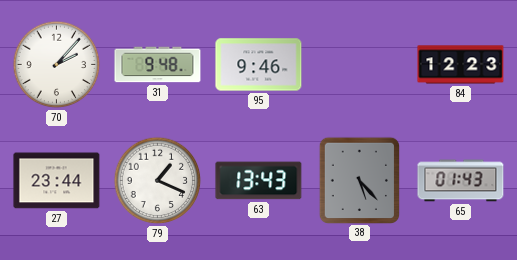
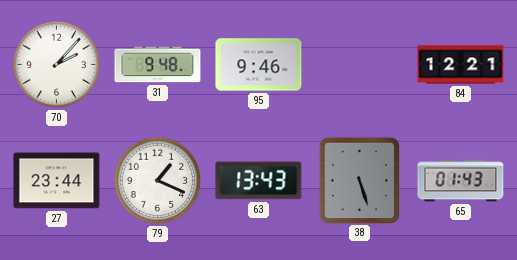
84: 12:23 -> 12:21
38: 5:23 -> 5:27
